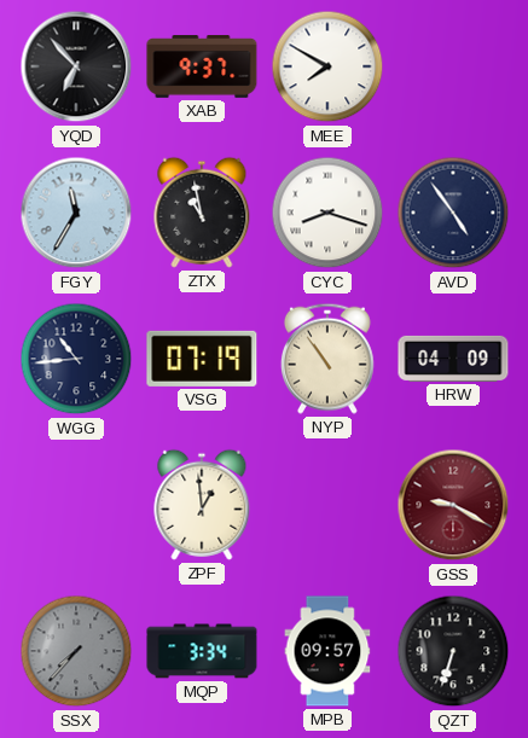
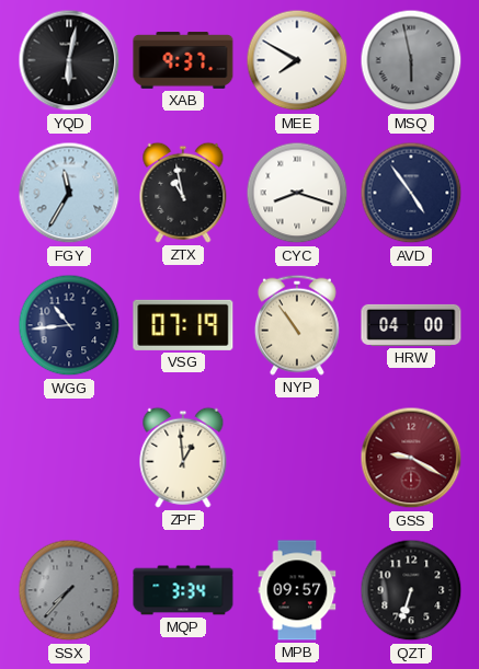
YQD: 6:53 -> 6:02
MSQ: none -> 5:58
HRW: 04:09 -> 04:00
